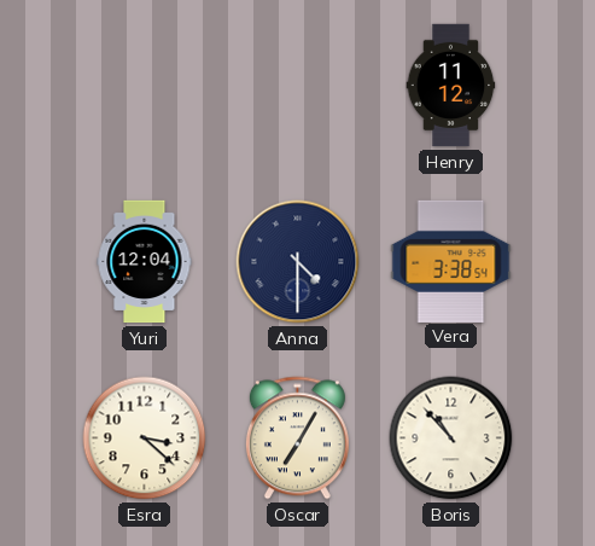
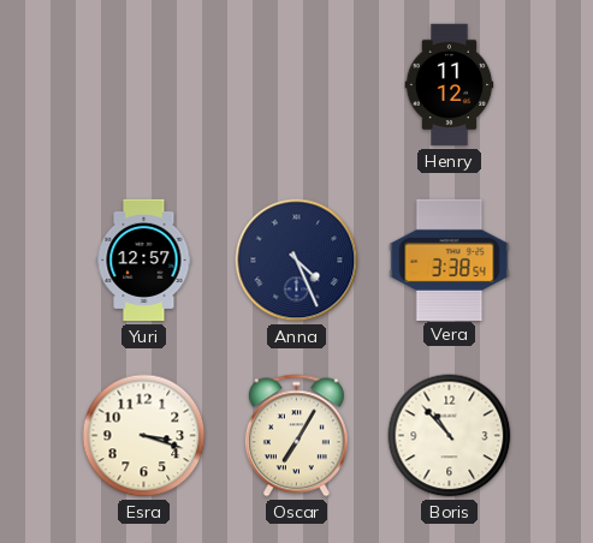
Yuri: 12:04 -> 12:57
Anna: 4:30 -> 4:26
Esra: 3:22 -> 3:18
